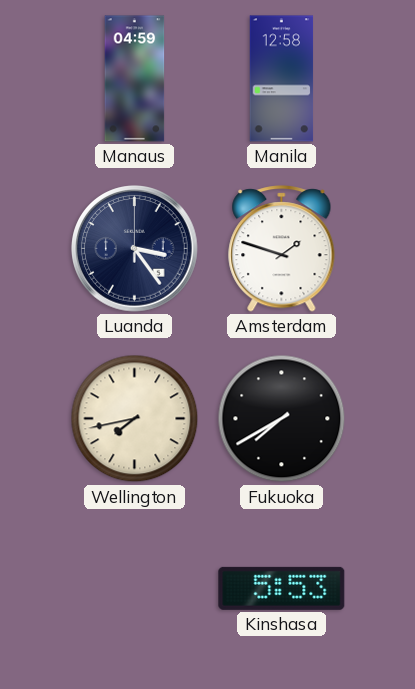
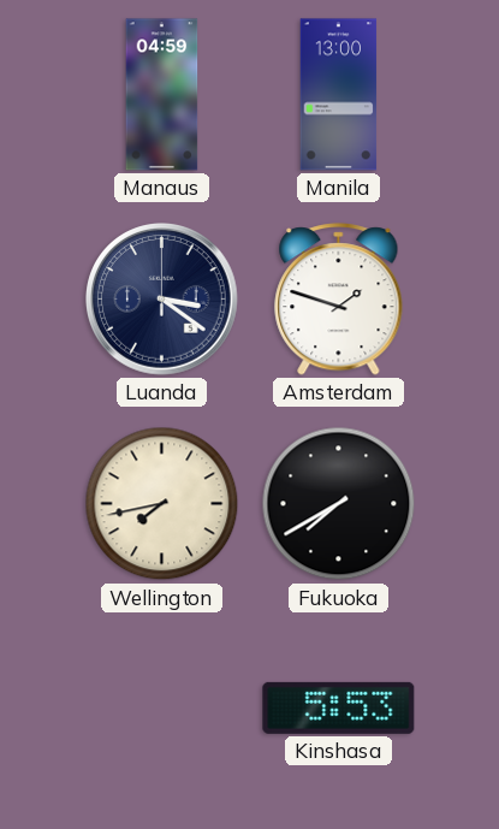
Manila: 12:58 -> 13:00
Luanda: 3:24 -> 3:21
